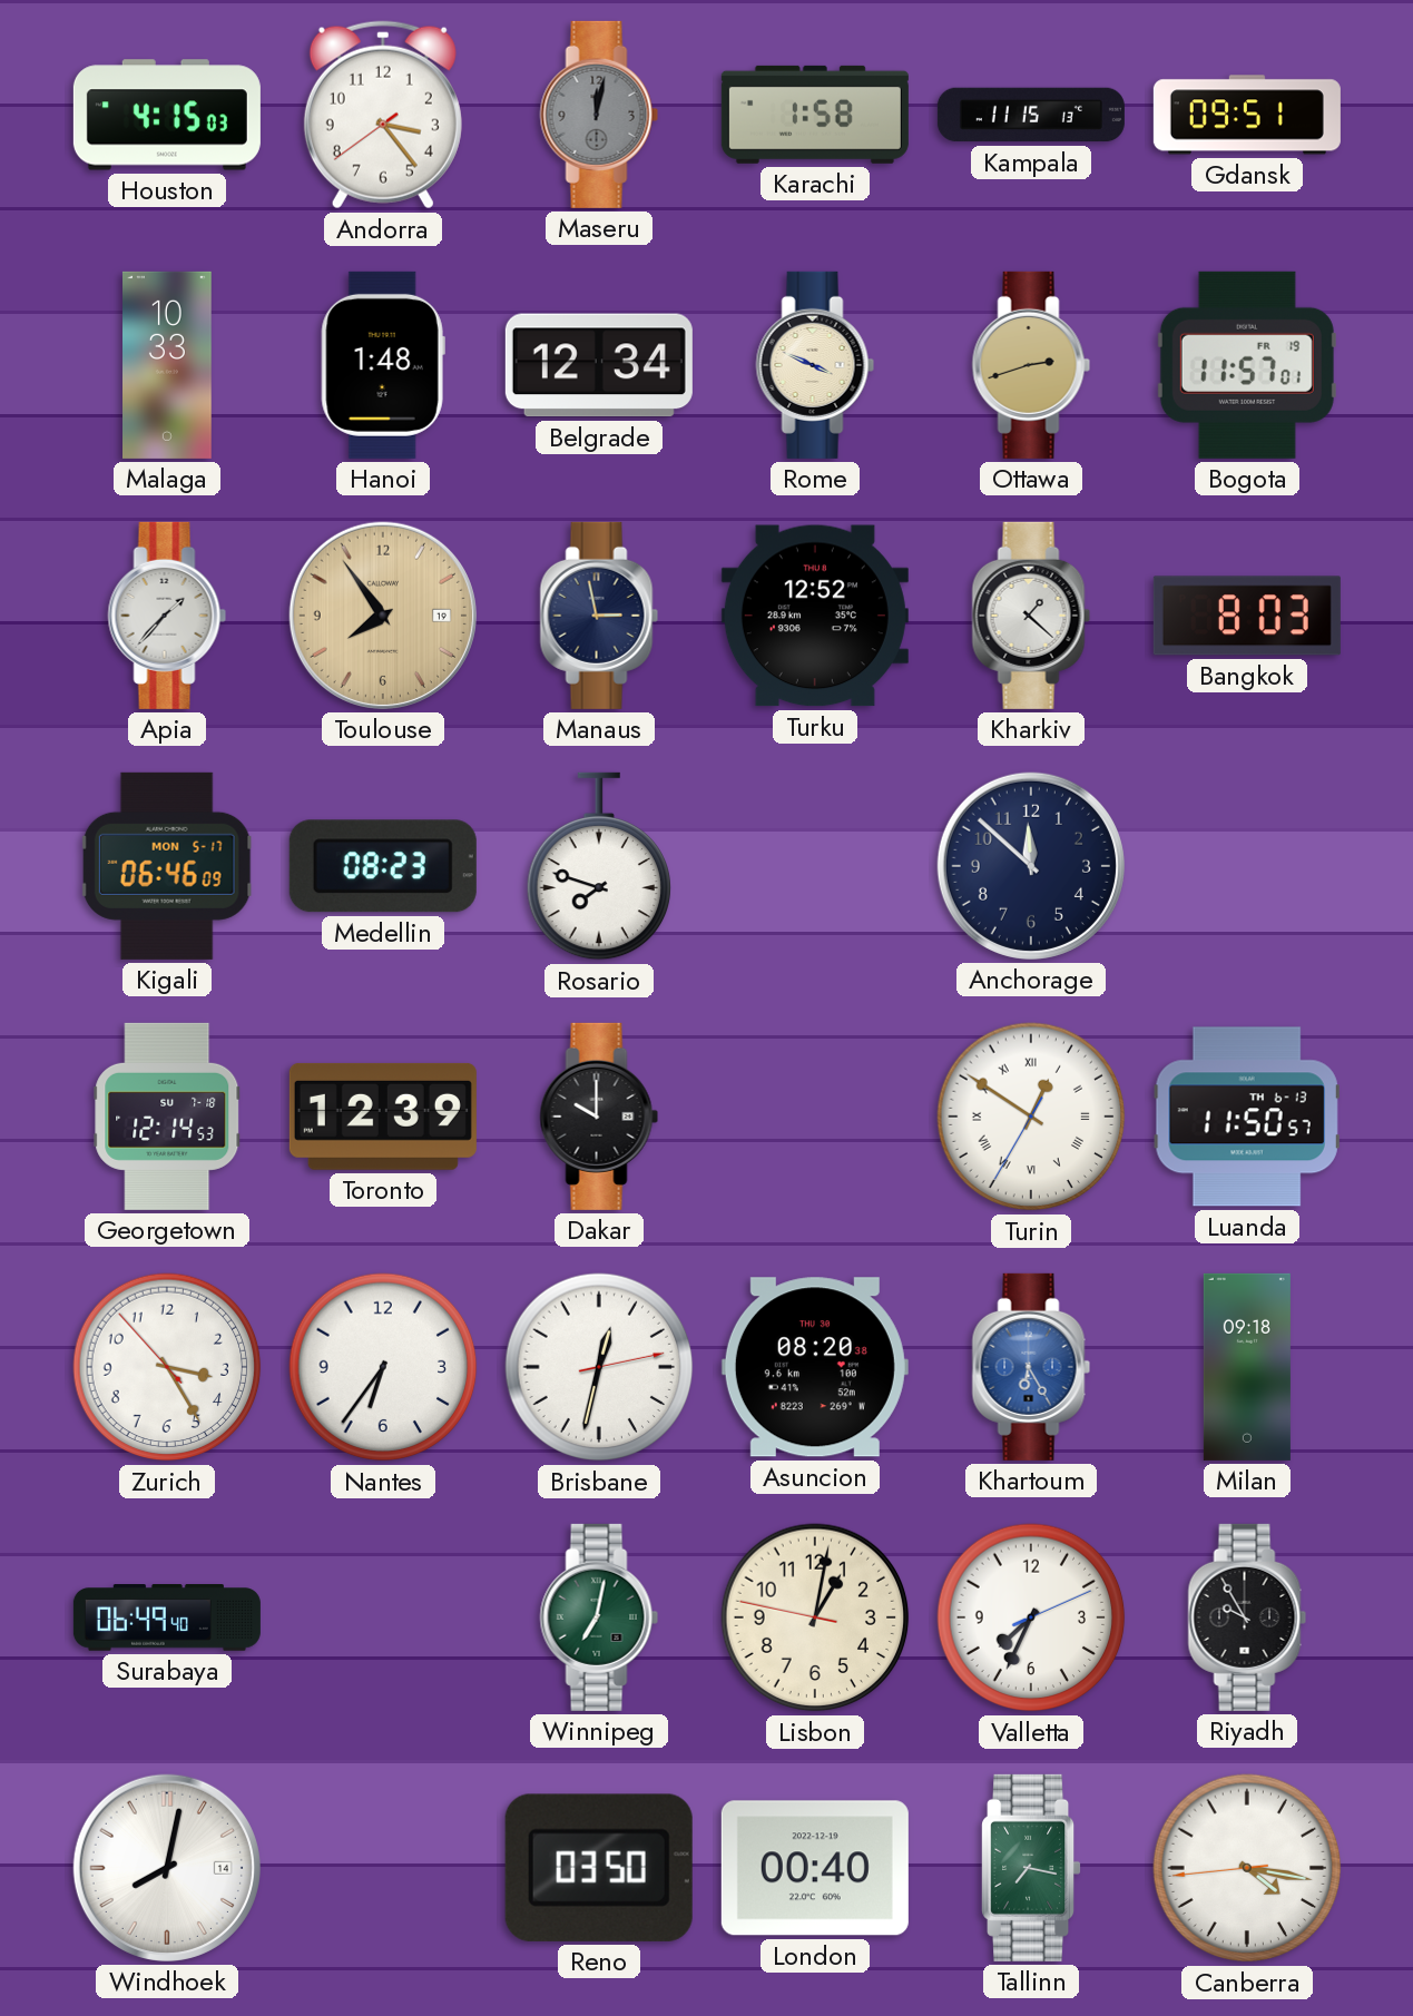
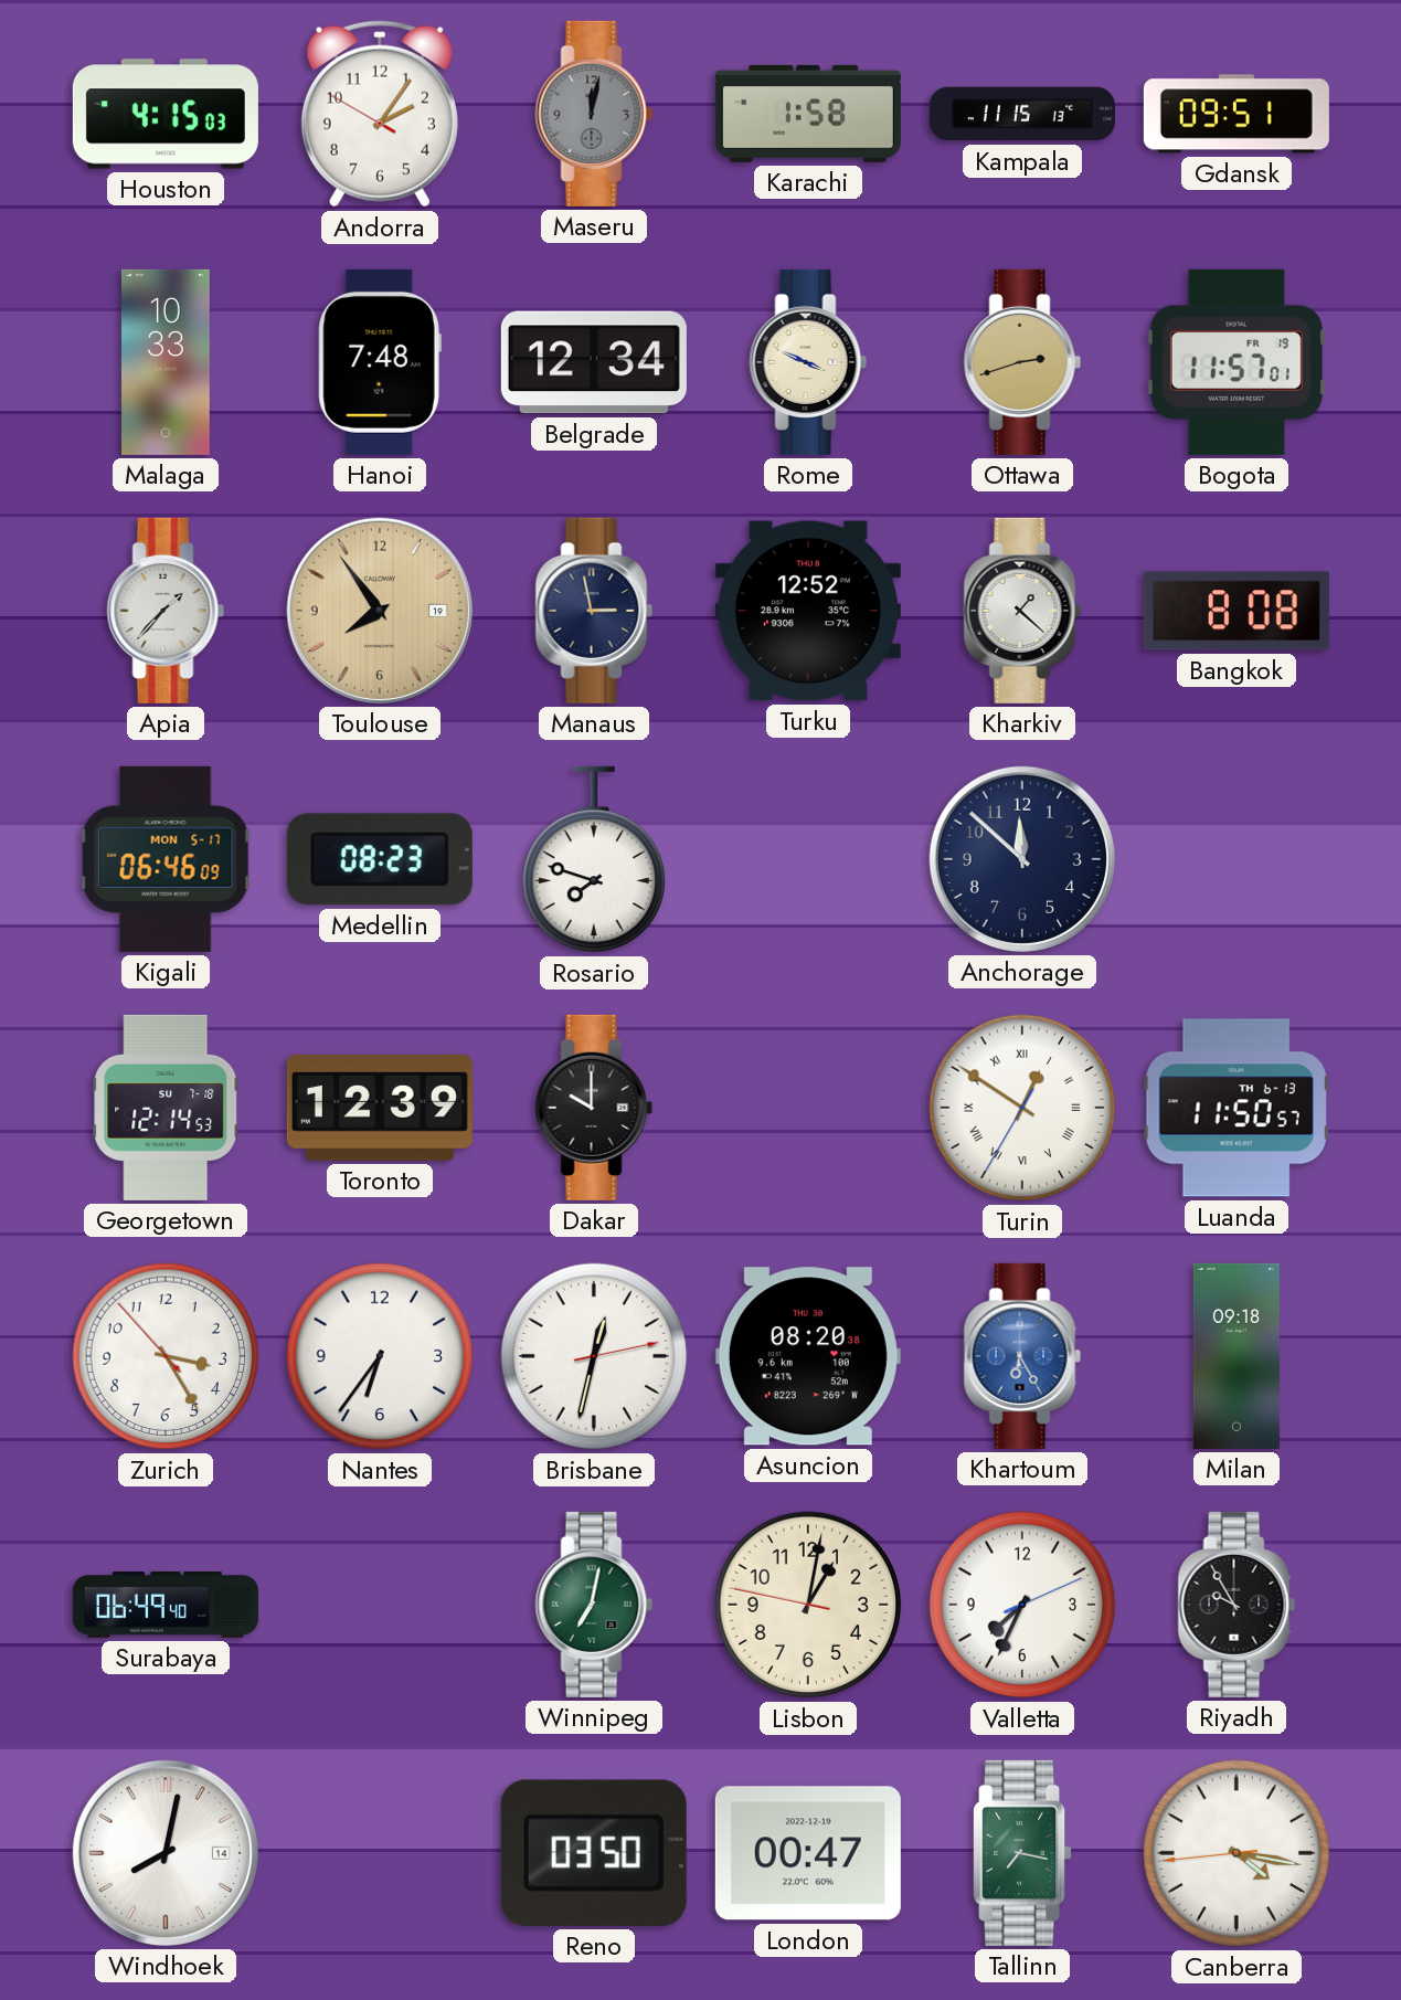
Andorra: 3:23 -> 2:05
Hanoi: 1:48 -> 7:48
Bangkok: 8:03 -> 8:08
London: 00:40 -> 00:47
